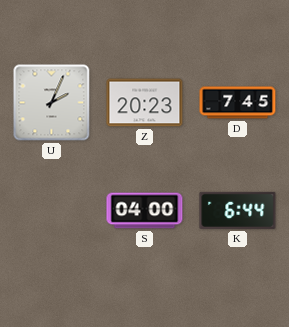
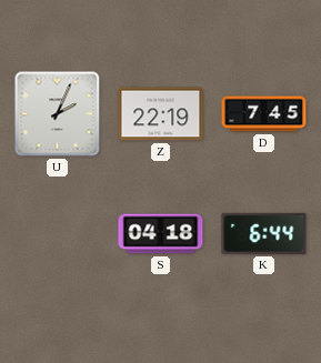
Z: 20:23 -> 22:19
S: 04:00 -> 04:18
